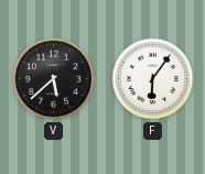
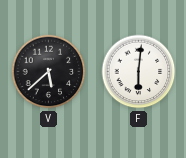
F: 6:06 -> 6:01
